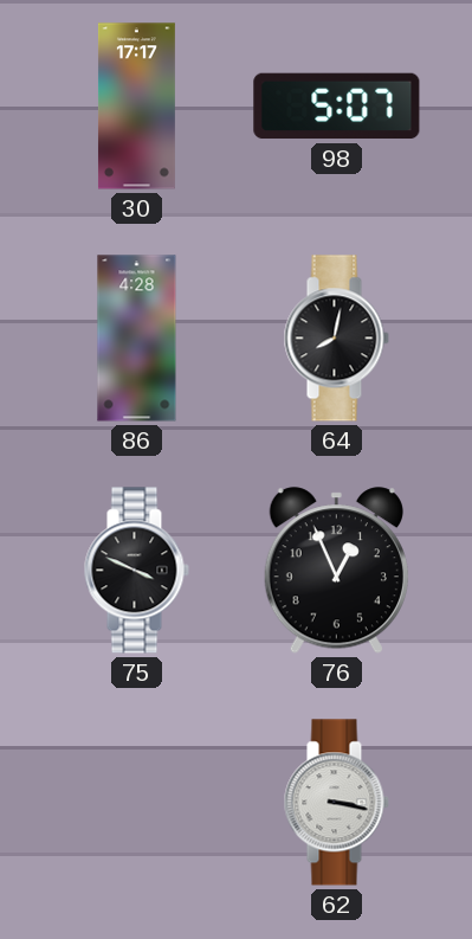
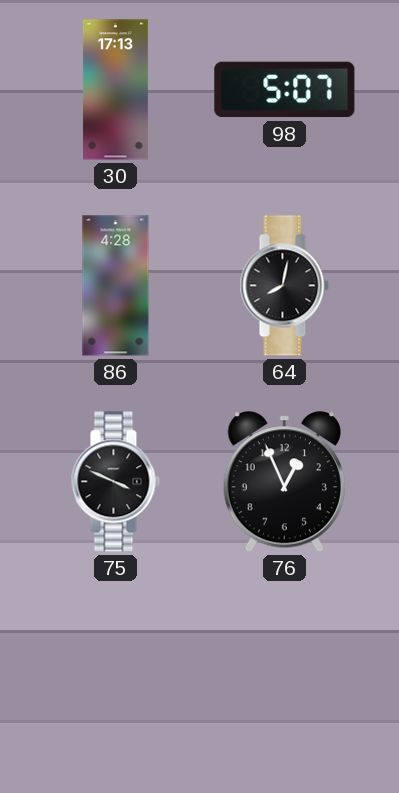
30: 17:17 -> 17:13
62: 3:17 -> none
